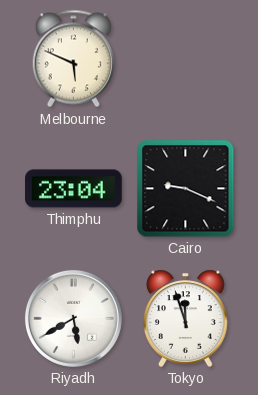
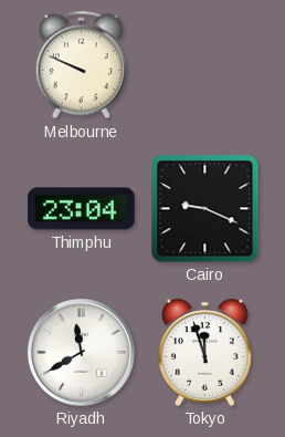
Melbourne: 5:49 -> 9:49
Riyadh: 5:40 -> 11:40
